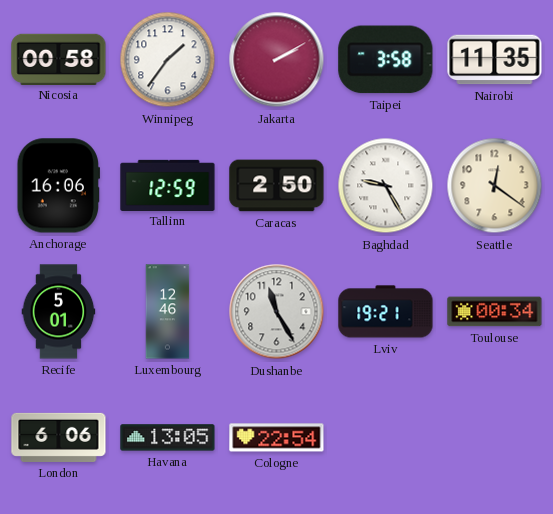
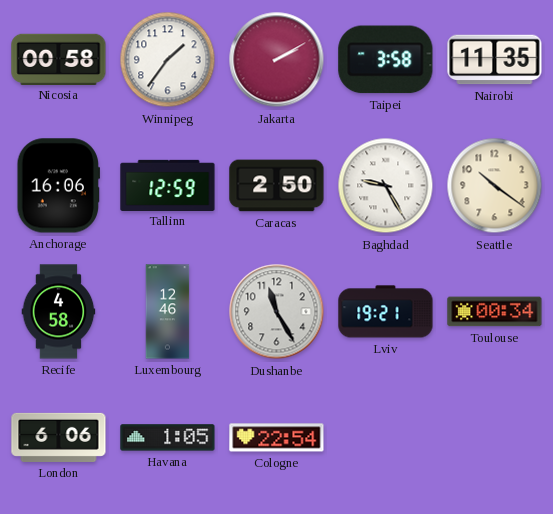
Seattle: 12:21 -> 10:21
Recife: 5:01 -> 4:58
Havana: 13:05 -> 1:05
